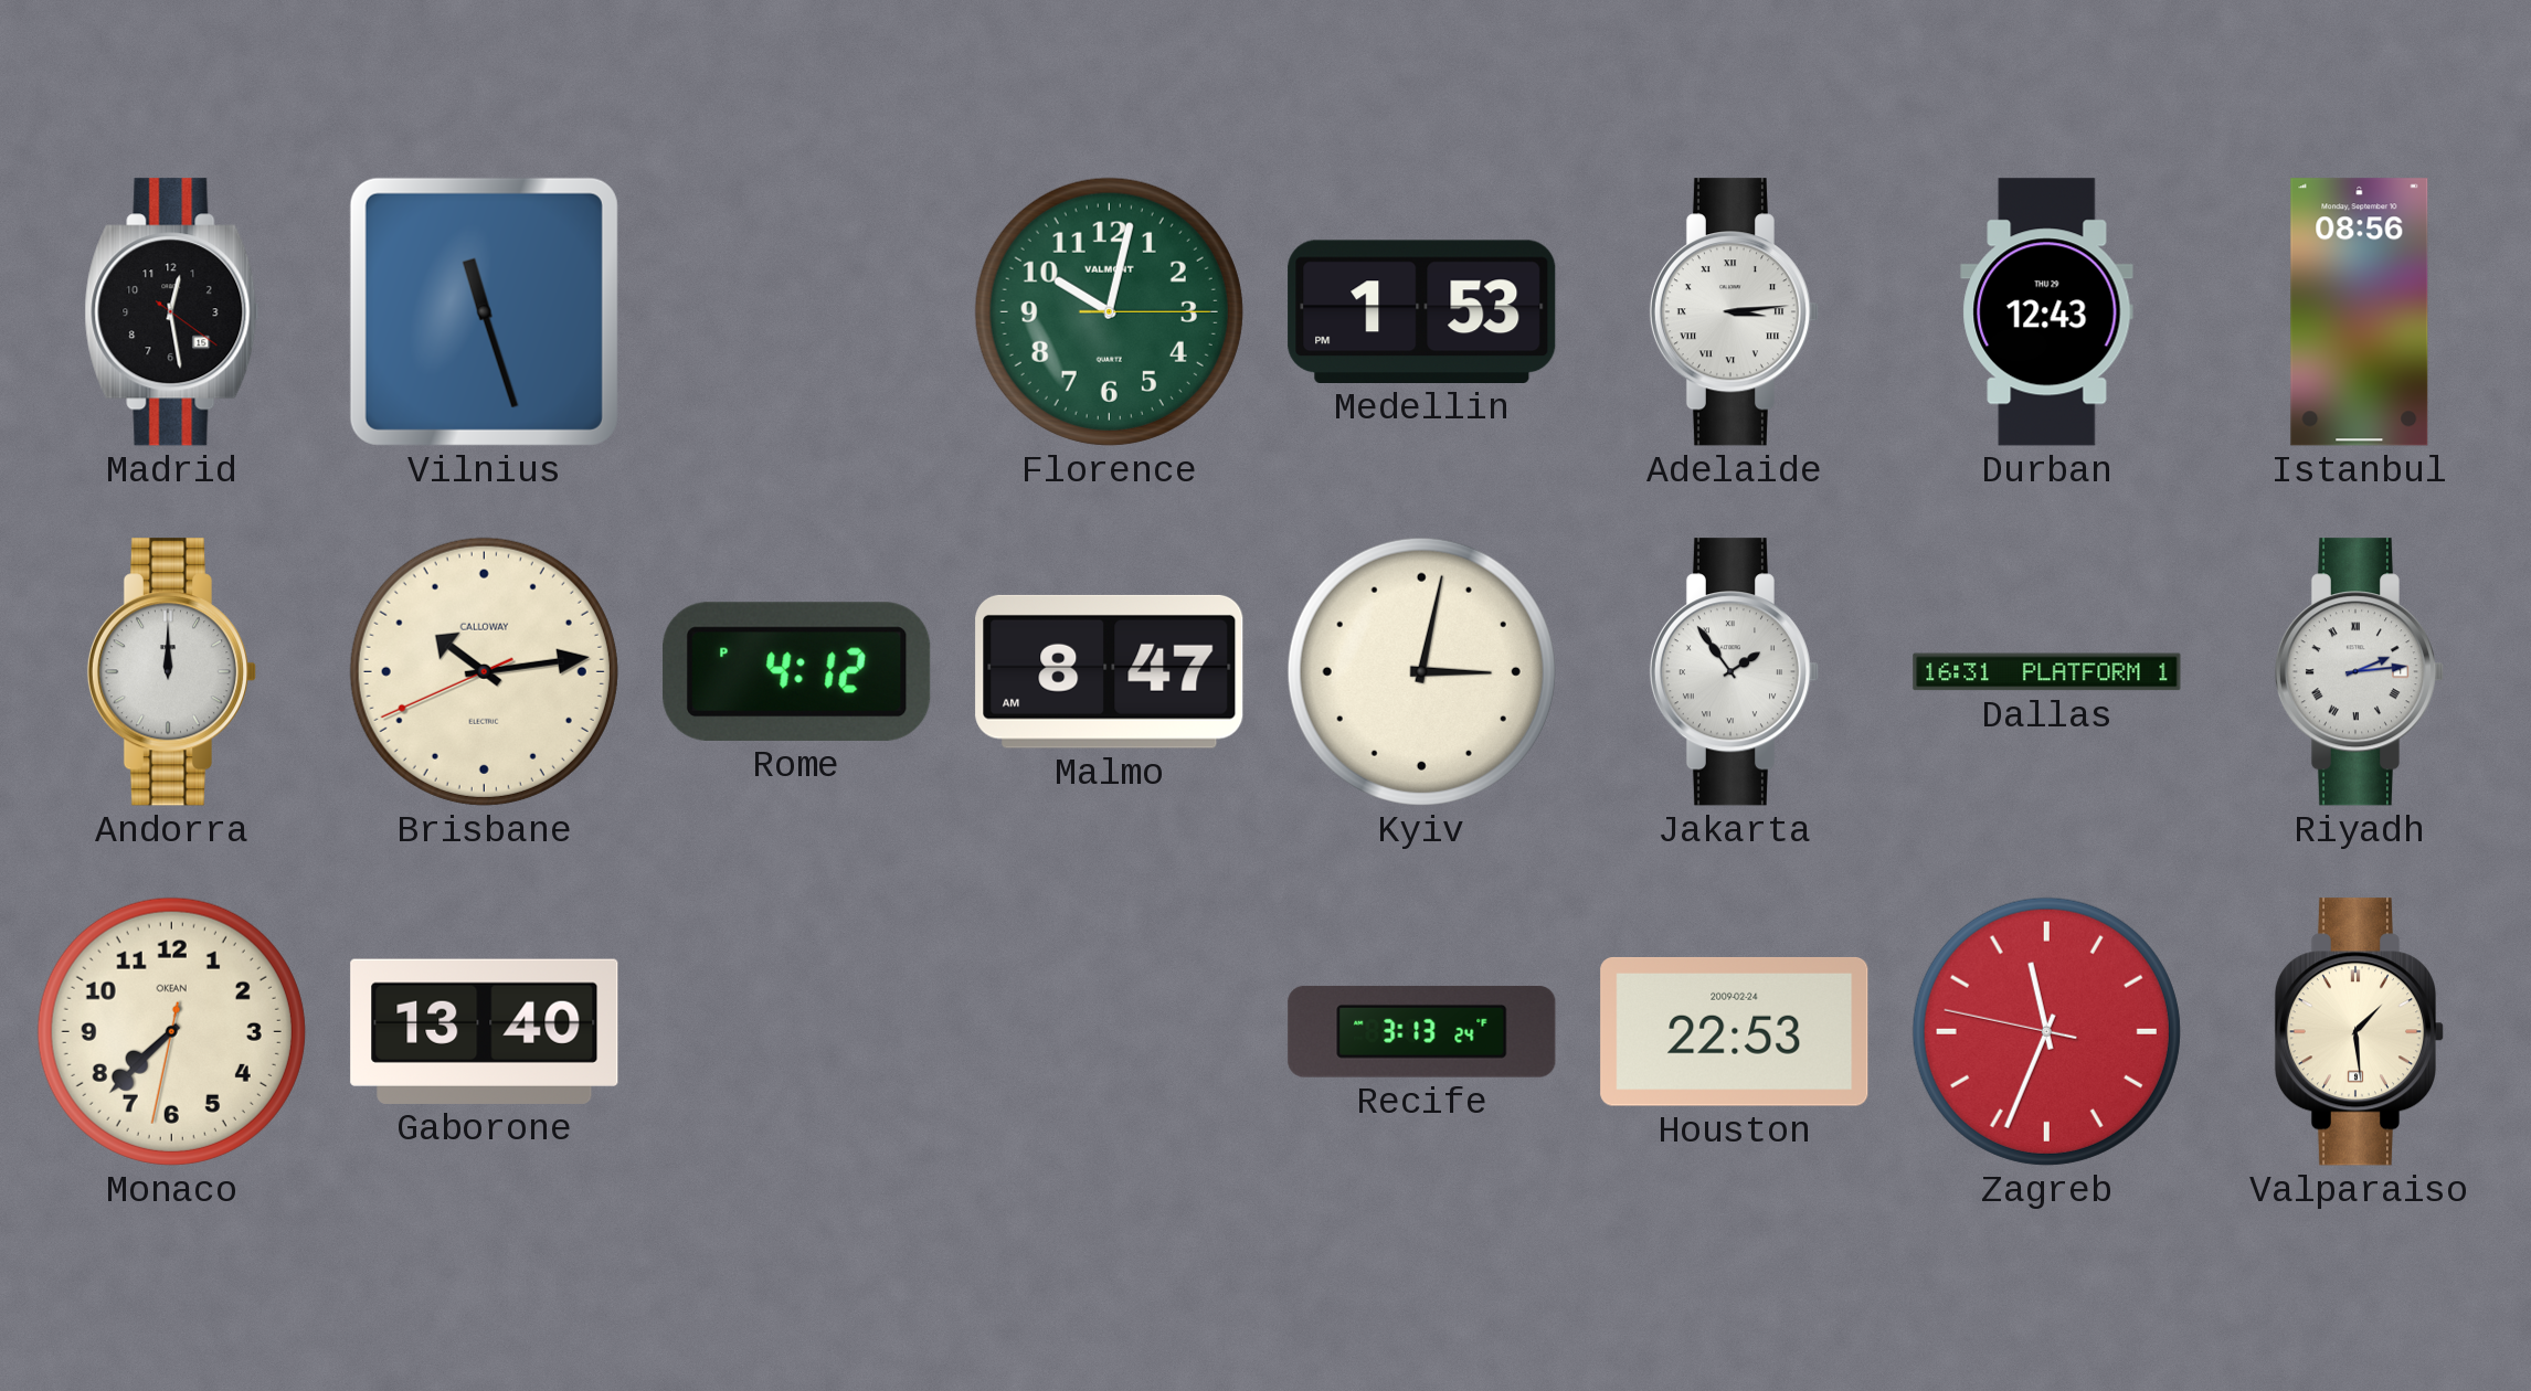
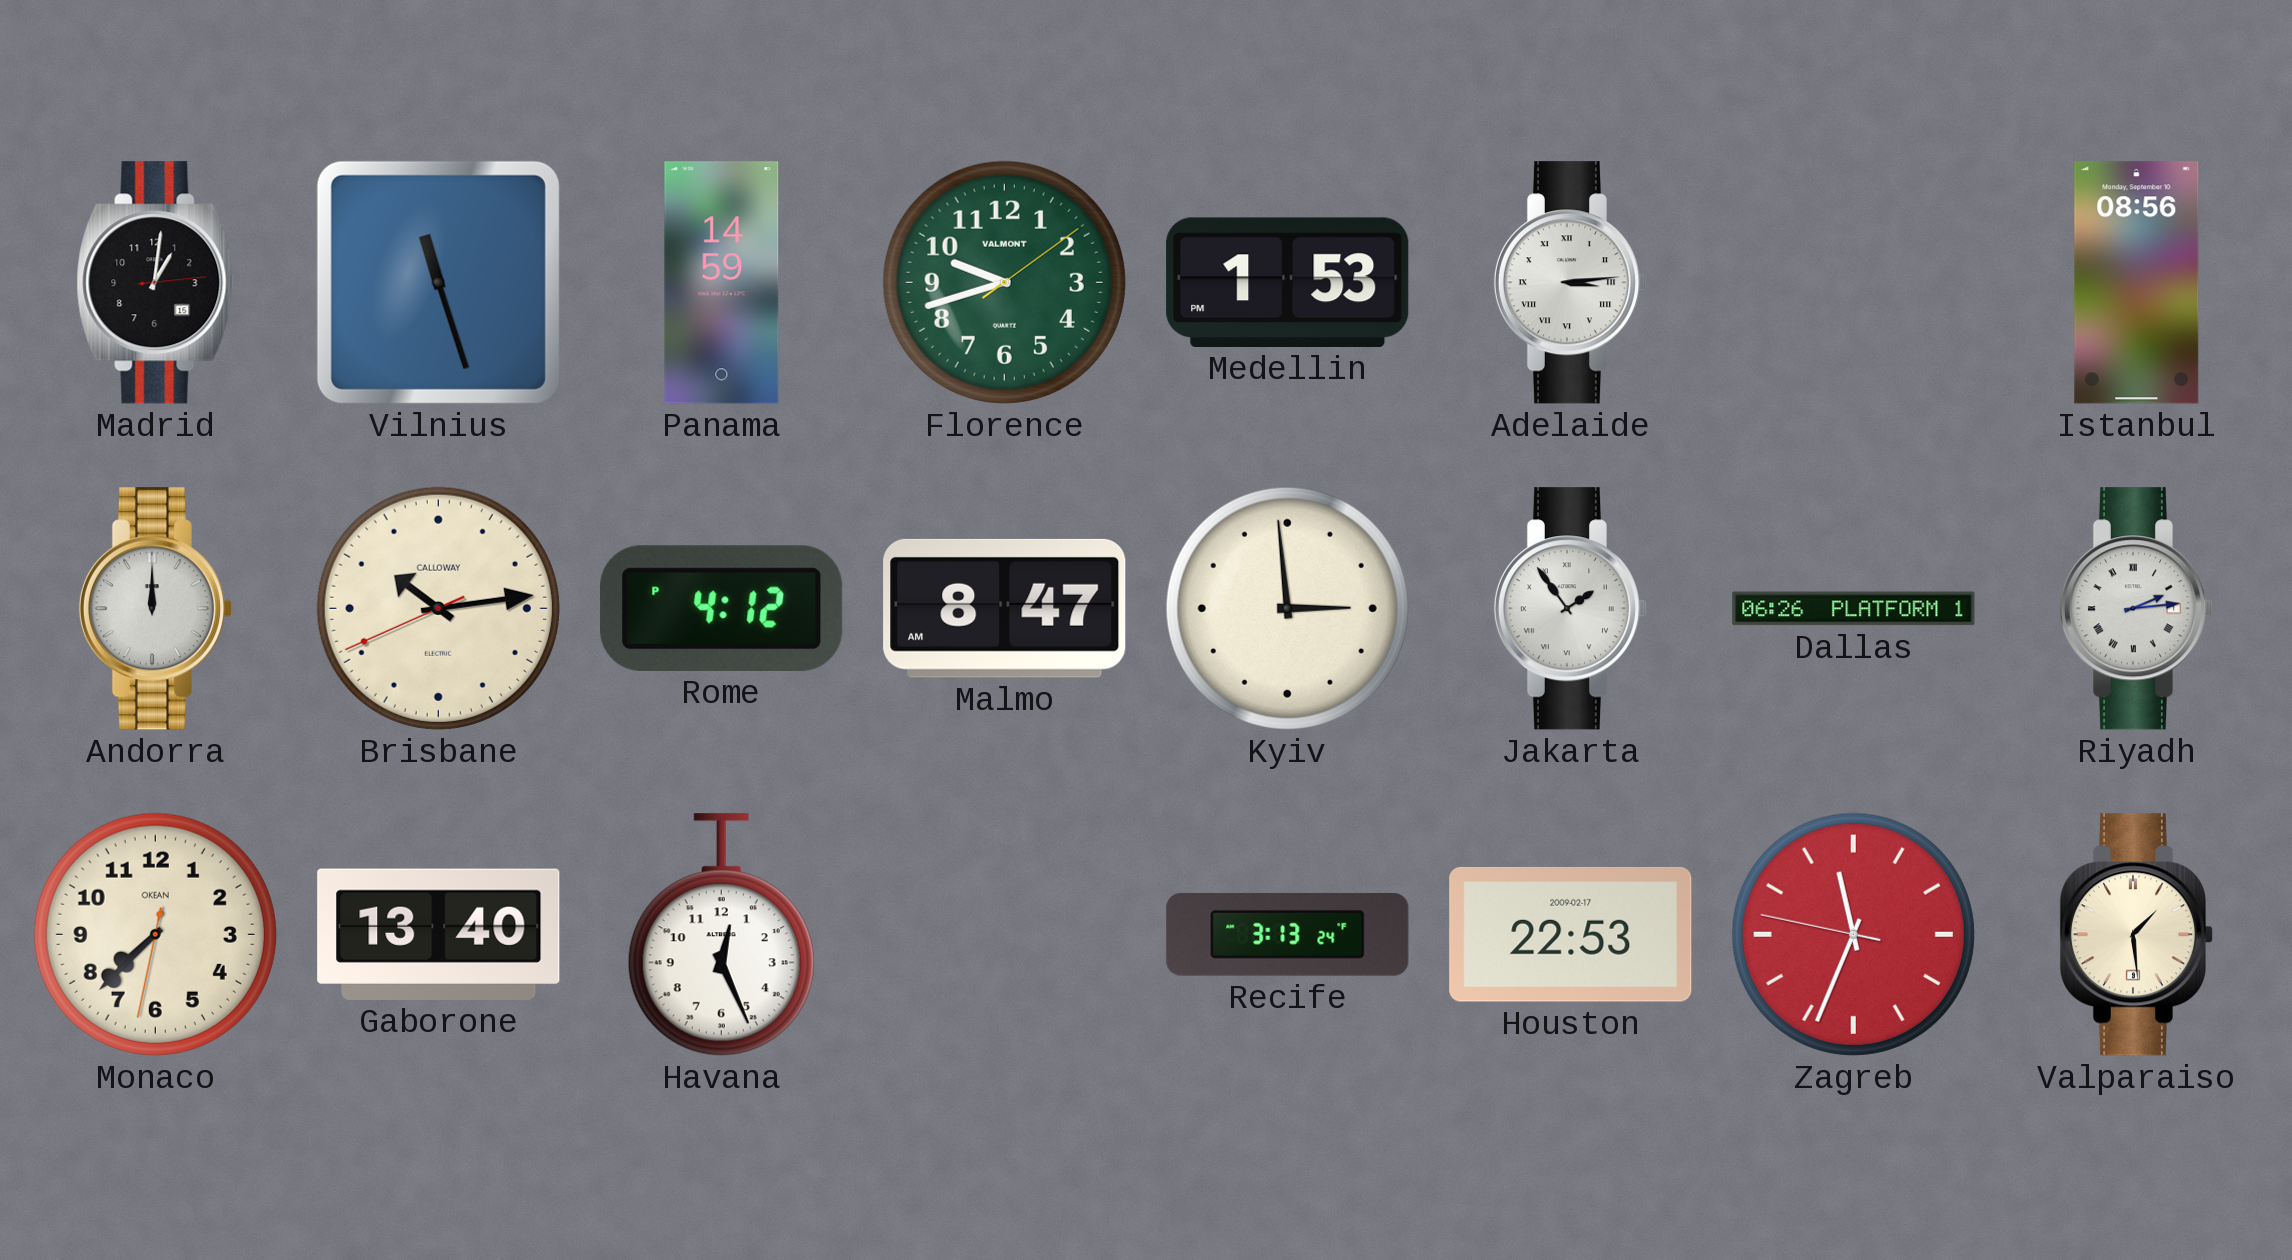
Madrid: 12:28 -> 1:01
Panama: none -> 14:59
Florence: 10:02 -> 9:42
Durban: 12:43 -> none
Kyiv: 3:02 -> 2:59
Dallas: 16:31 -> 06:26
Havana: none -> 12:26
Houston date: 2009-02-24 -> 2009-02-17
